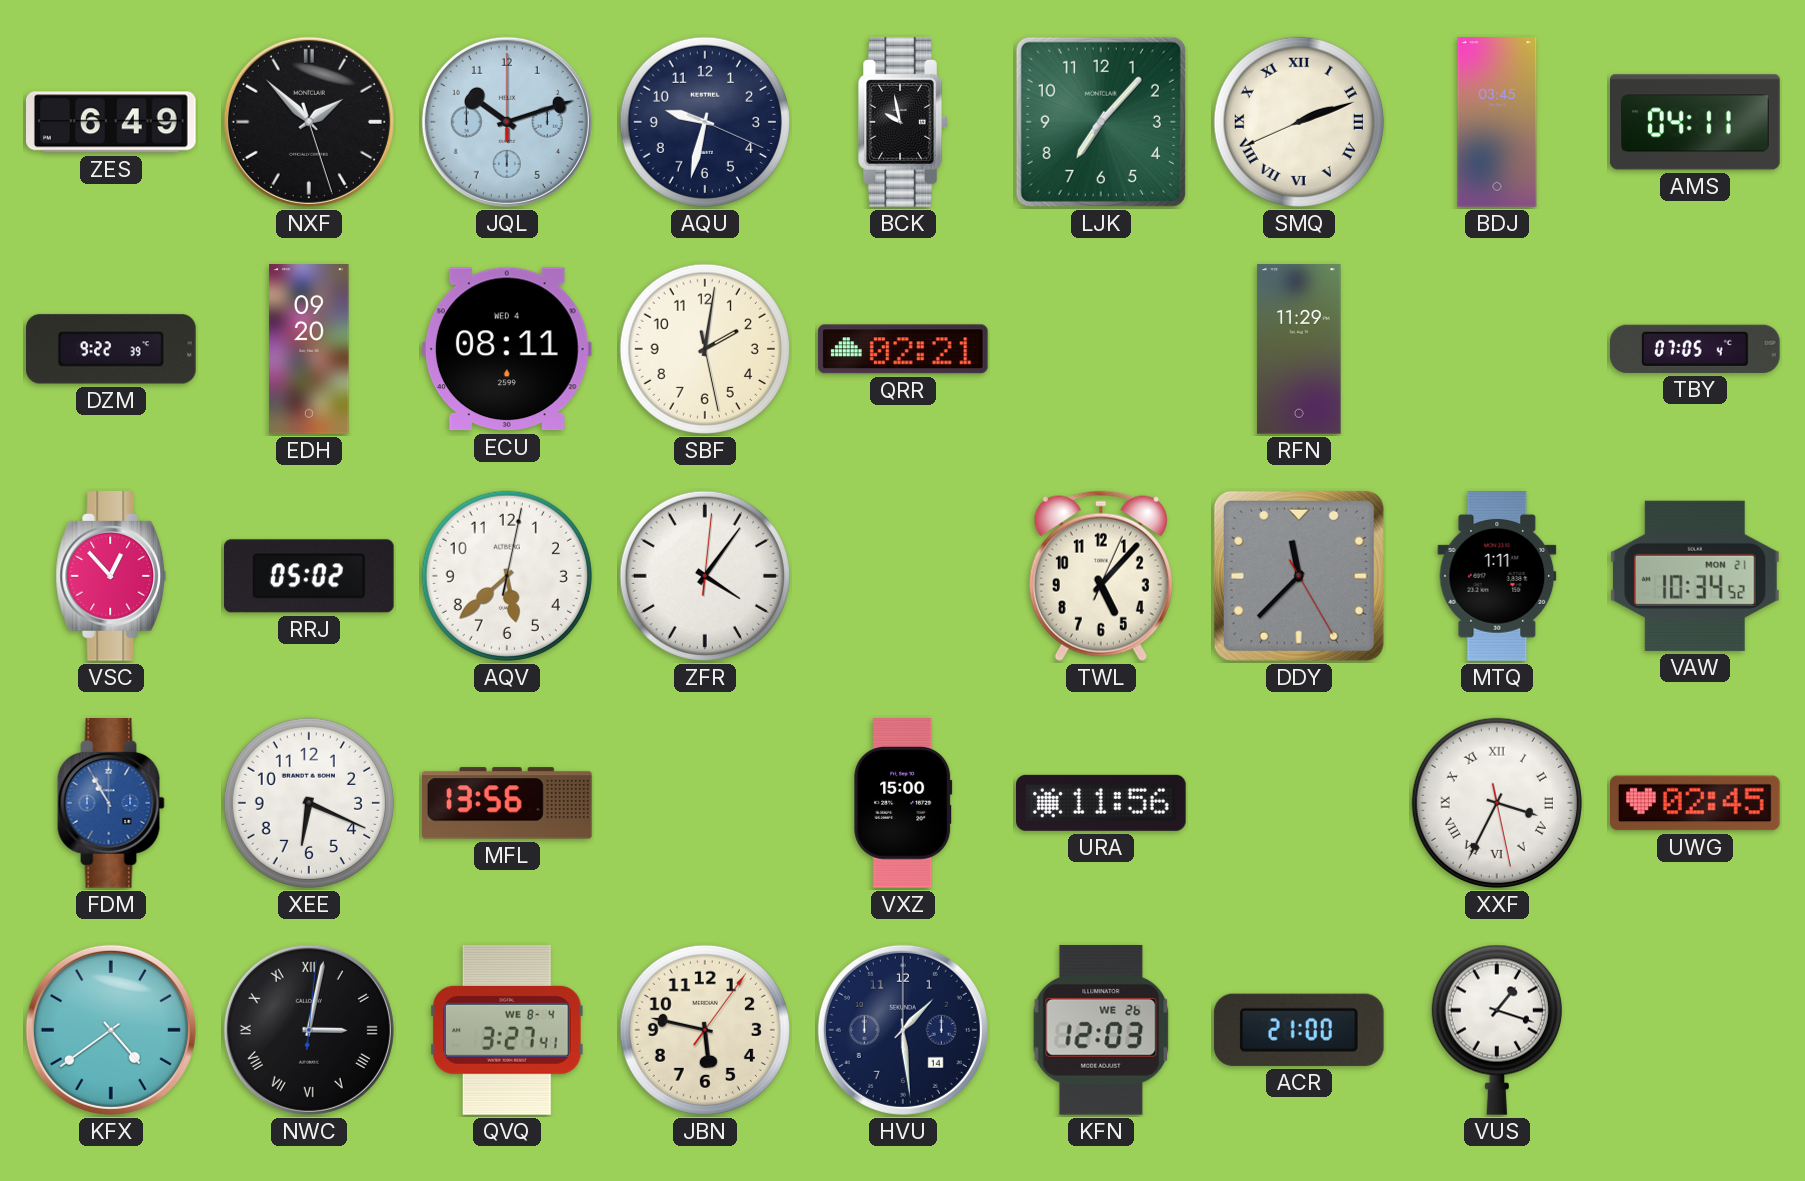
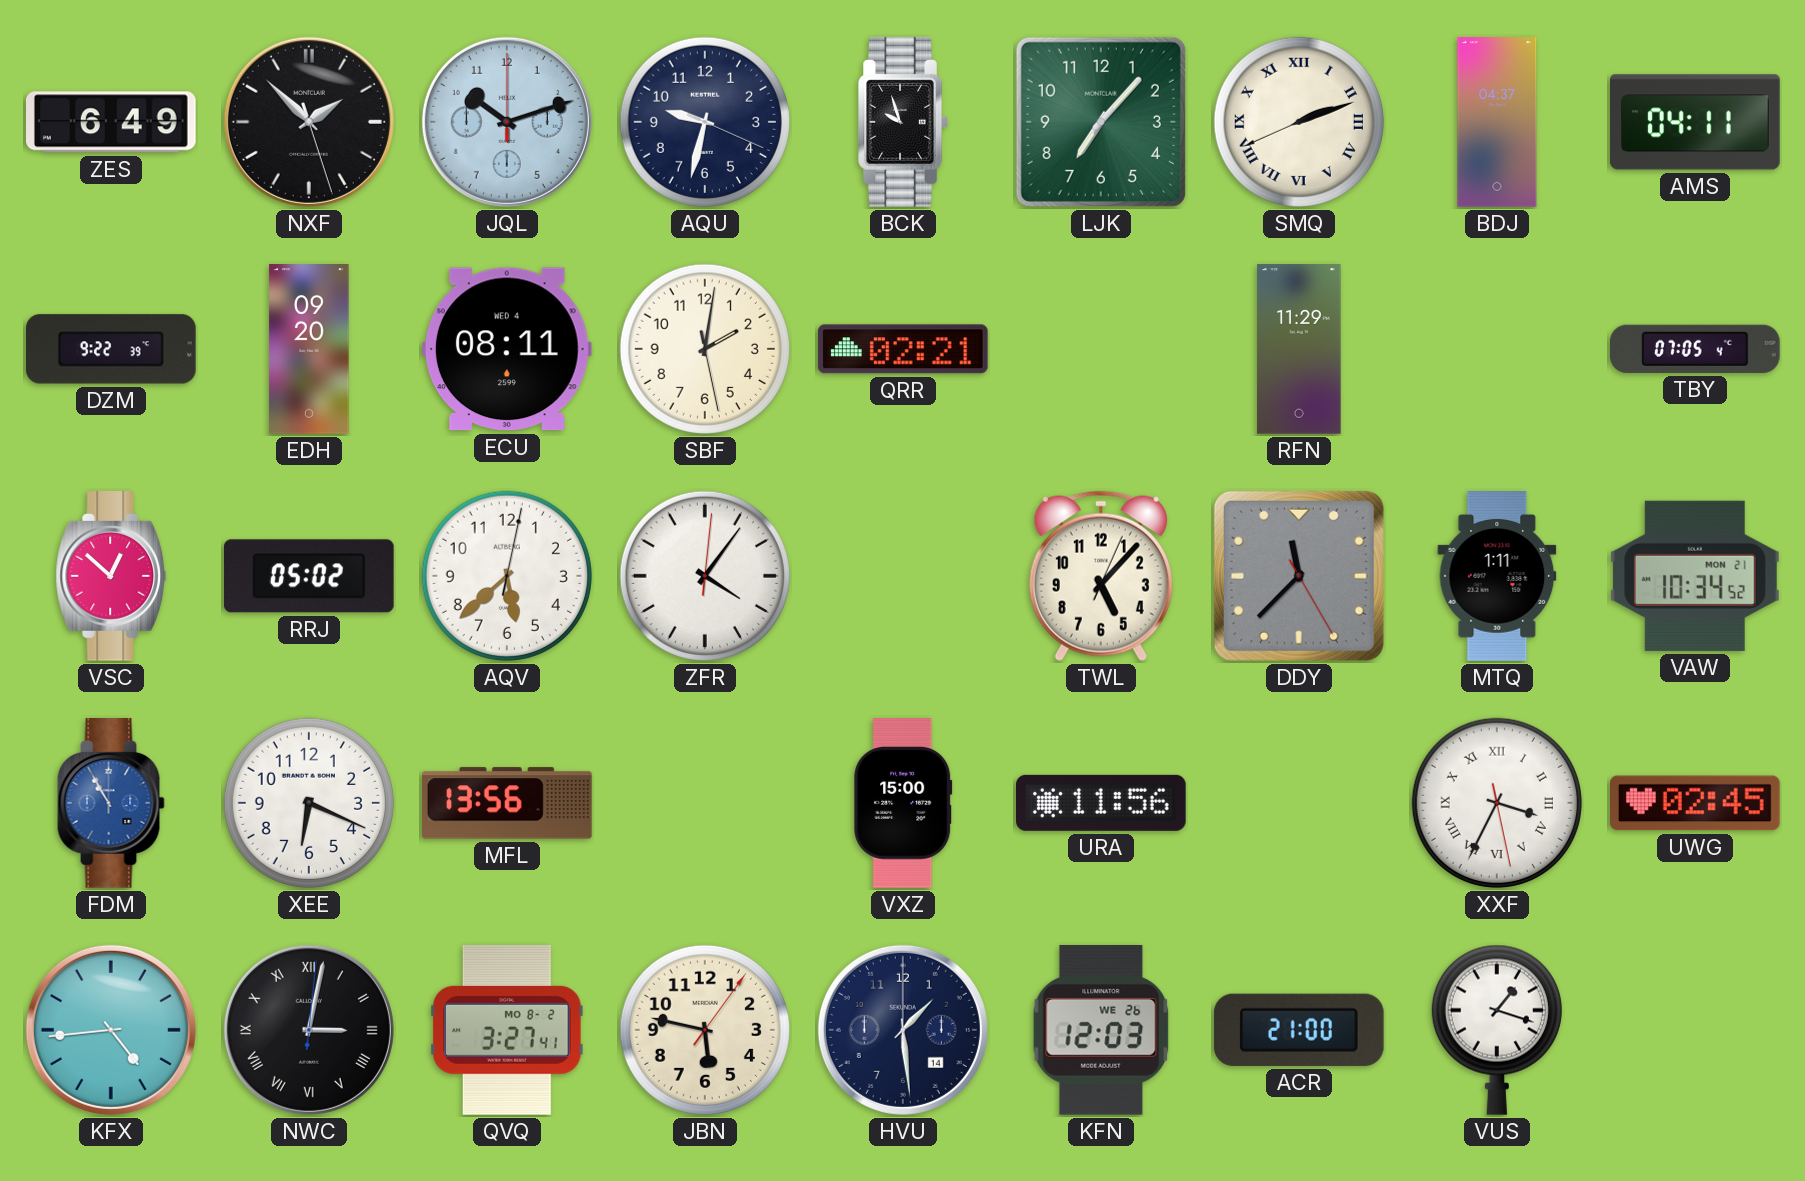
BCK: 9:58 -> 9:57
BDJ: 03:45 -> 04:37
VSC: 12:53 -> 12:52
KFX: 4:39 -> 4:44
QVQ date: WE 8-4 -> MO 8-2
